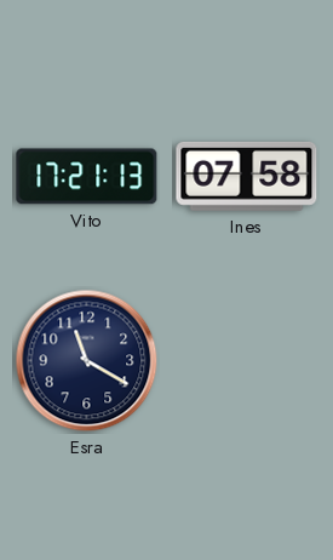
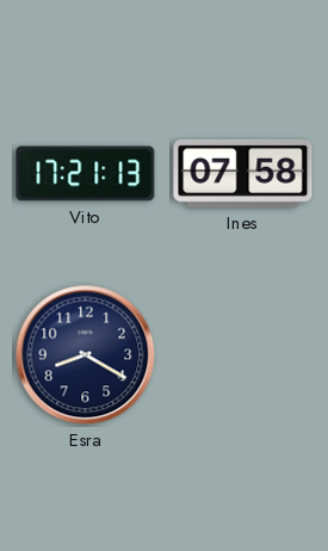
Esra: 11:20 -> 8:20
